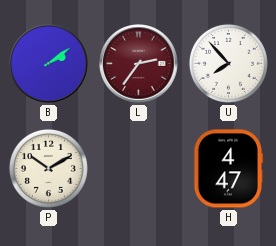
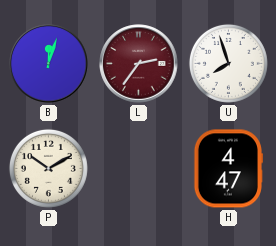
B: 2:09 -> 12:03
U: 7:53 -> 7:57
